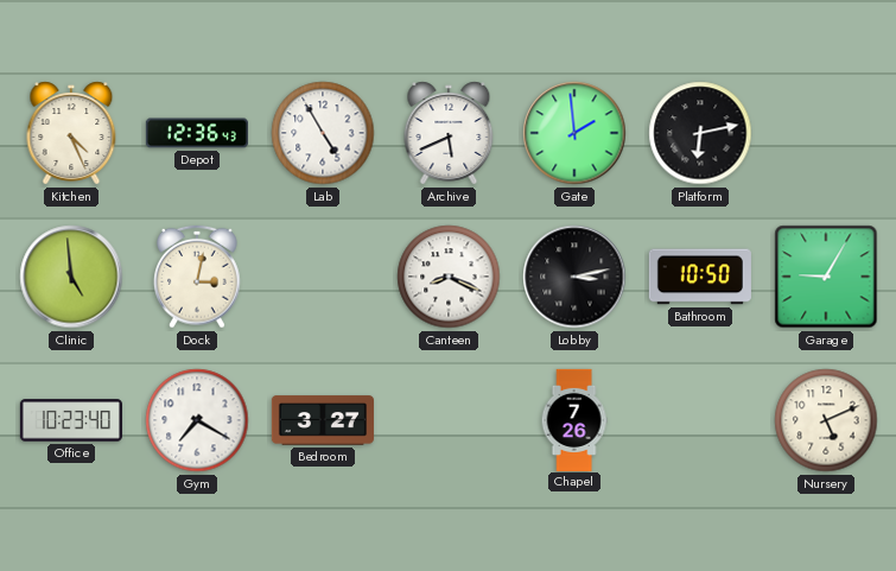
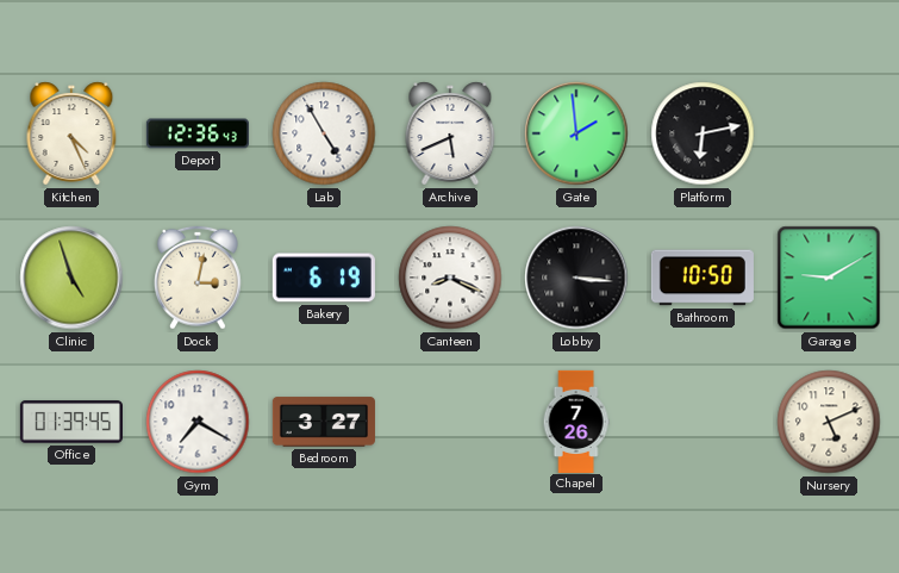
Clinic: 4:59 -> 4:57
Bakery: none -> 6:19
Lobby: 3:13 -> 3:16
Garage: 9:05 -> 9:10
Office: 10:23 -> 01:39
